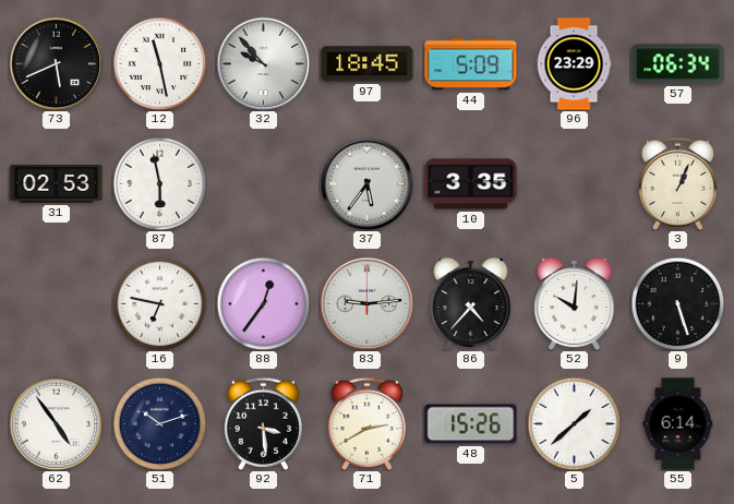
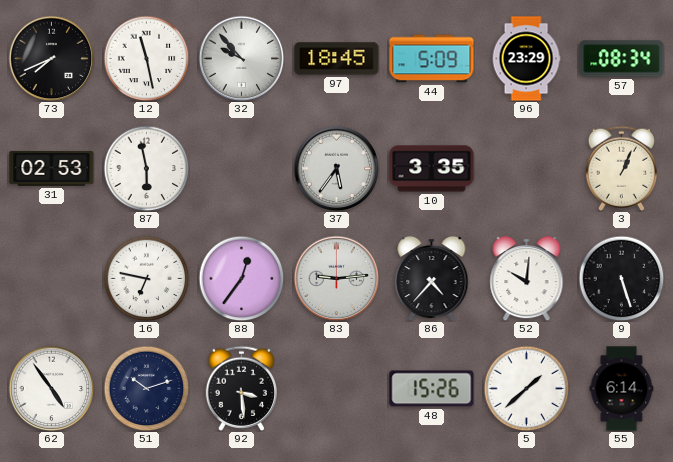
73: 5:41 -> 7:41
57: 06:34 -> 08:34
71: 2:40 -> none
